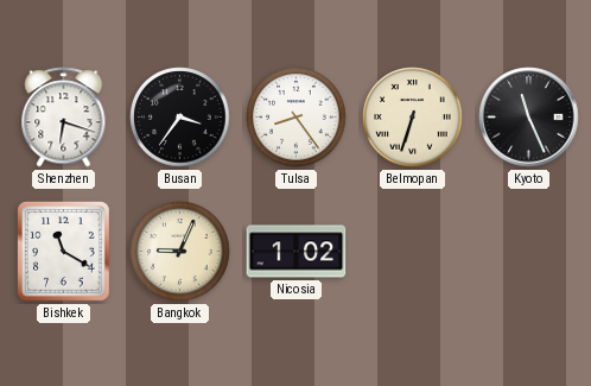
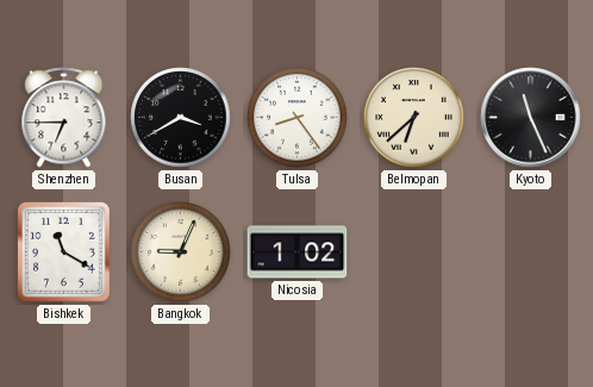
Shenzhen: 6:18 -> 6:45
Busan: 3:36 -> 3:40
Belmopan: 6:33 -> 6:38
